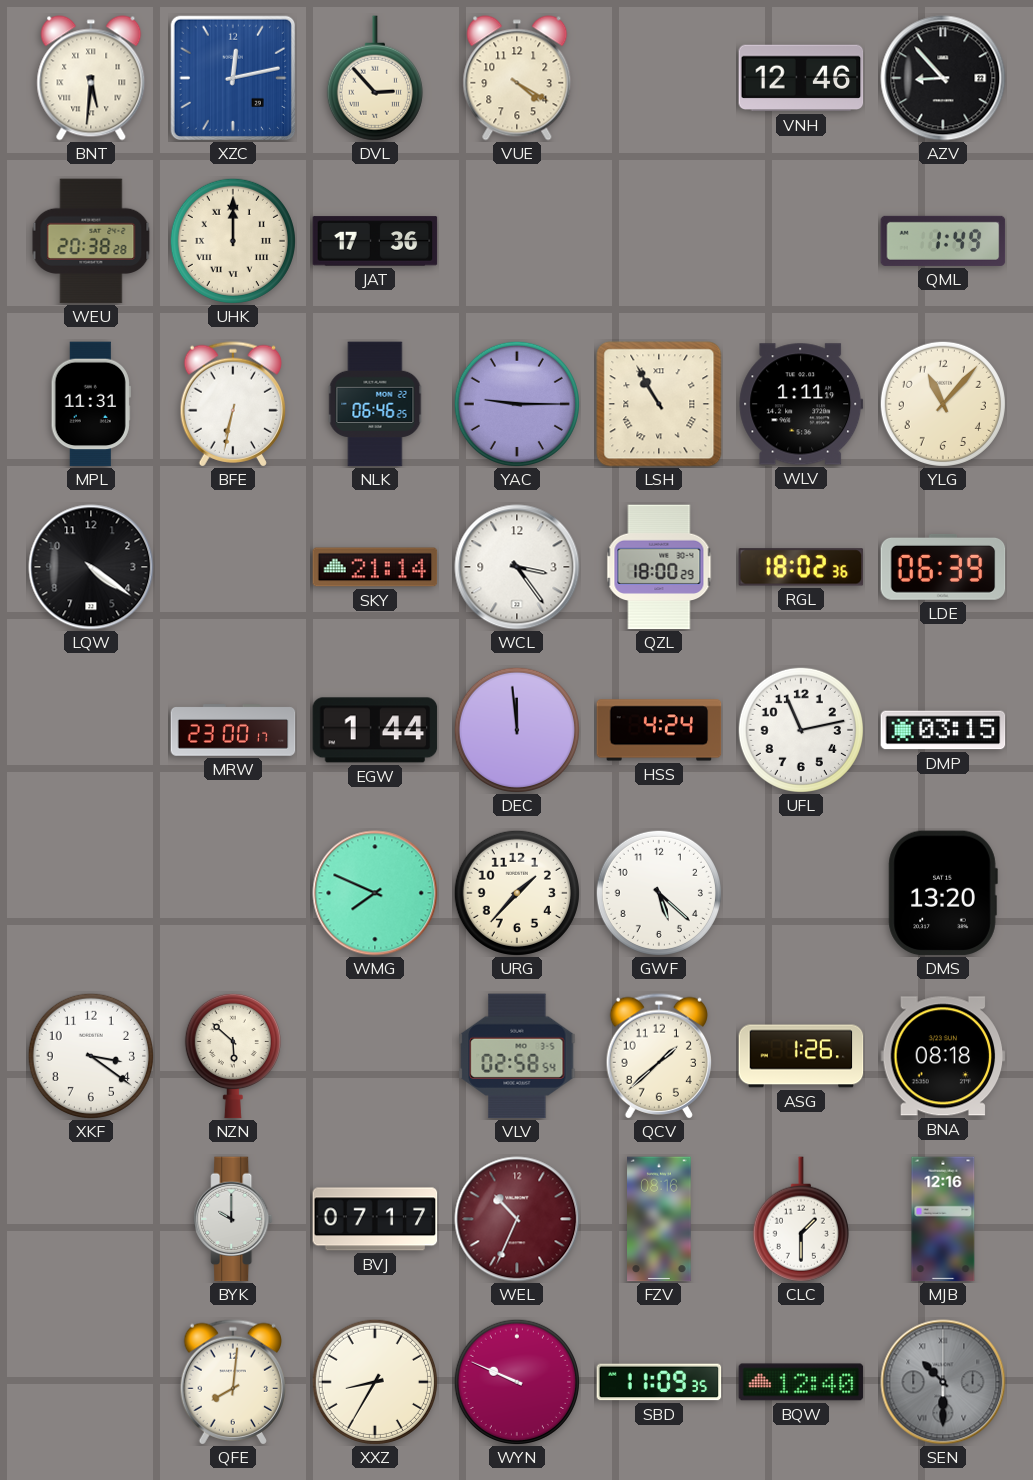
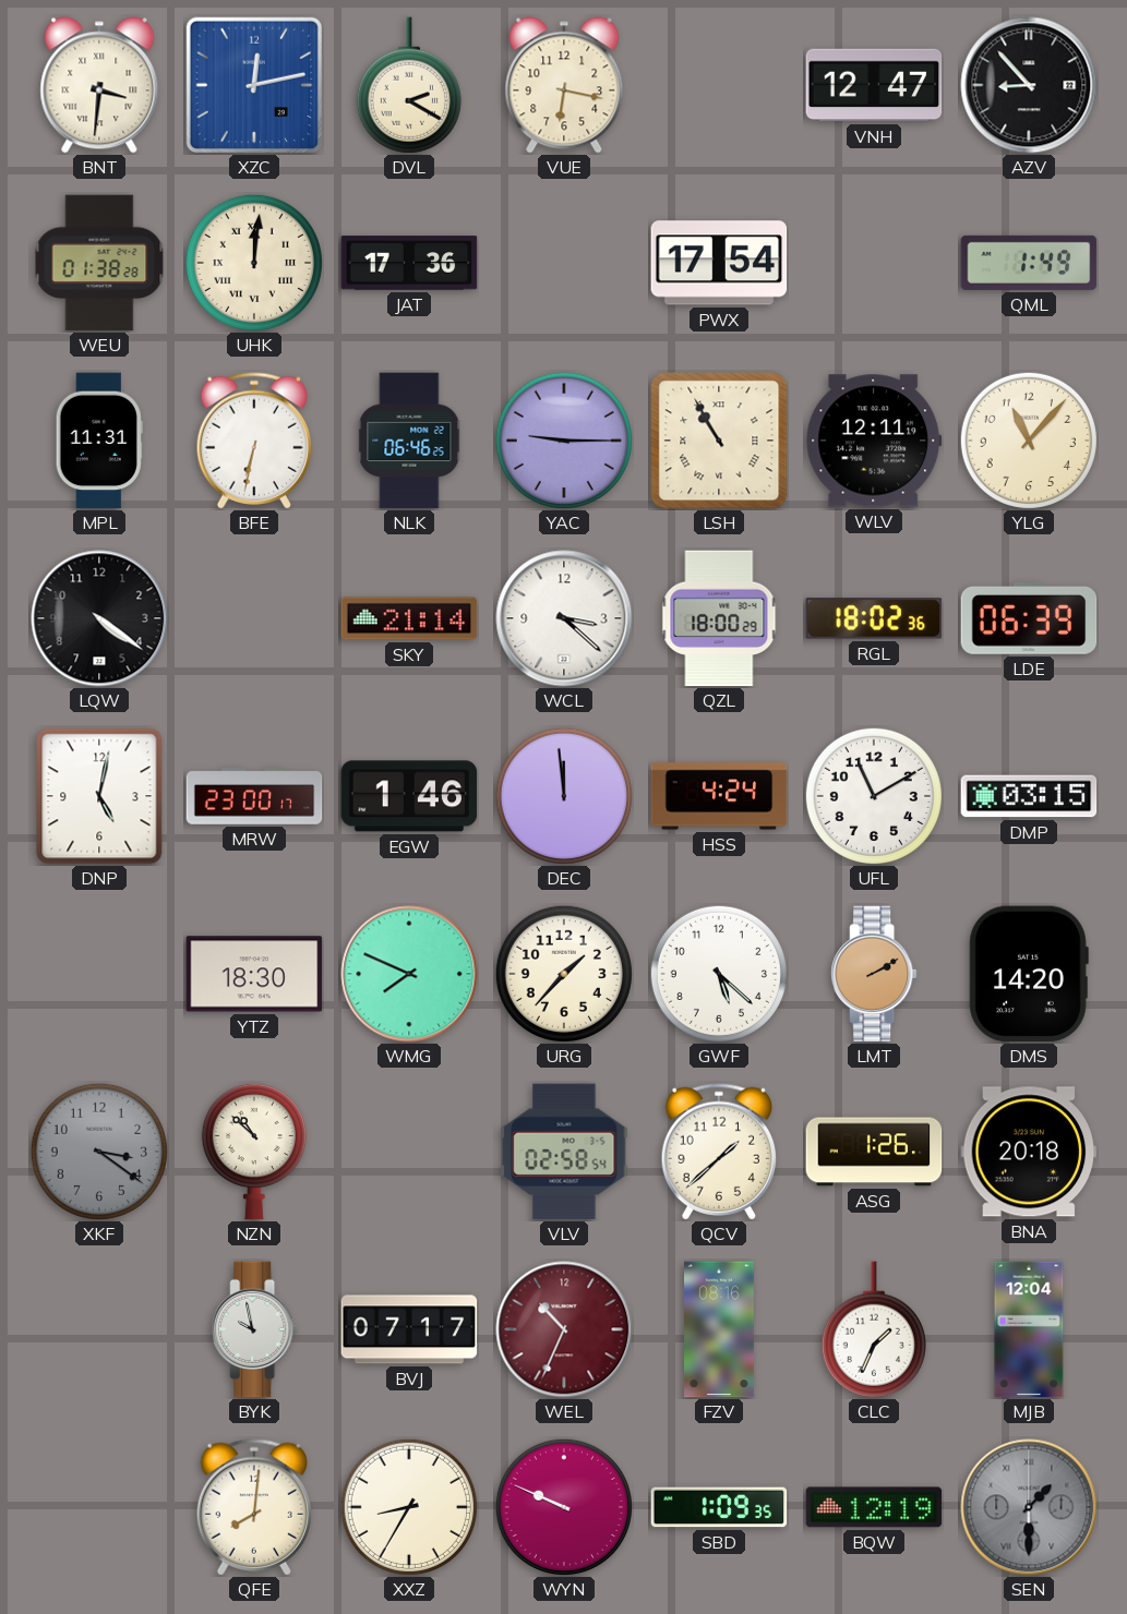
BNT: 5:31 -> 3:31
DVL: 2:53 -> 2:20
VUE: 4:20 -> 6:17
VNH: 12:46 -> 12:47
WEU: 20:38 -> 01:38
UHK: 12:00 -> 12:01
PWX: none -> 17:54
WLV: 1:11 -> 12:11
WCL: 3:24 -> 3:22
DNP: none -> 5:02
EGW: 1:44 -> 1:46
UFL: 11:13 -> 11:10
YTZ: none -> 18:30
LMT: none -> 2:10
DMS: 13:20 -> 14:20
XKF dial: white -> grey
NZN: 5:52 -> 10:52
BNA: 08:18 -> 20:18
BYK: 10:00 -> 9:58
CLC: 1:30 -> 1:34
MJB: 12:16 -> 12:04
SBD: 11:09 -> 1:09
BQW: 12:40 -> 12:19
SEN: 10:30 -> 1:30
